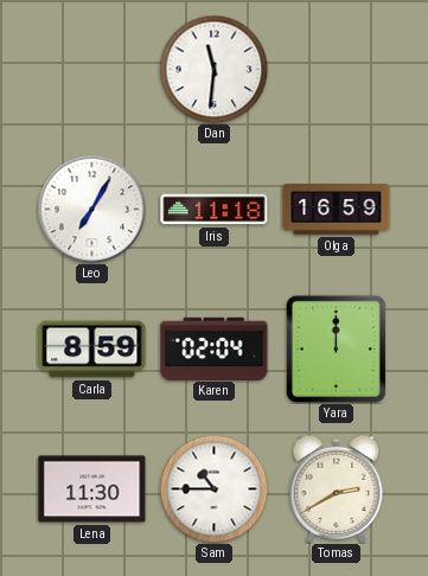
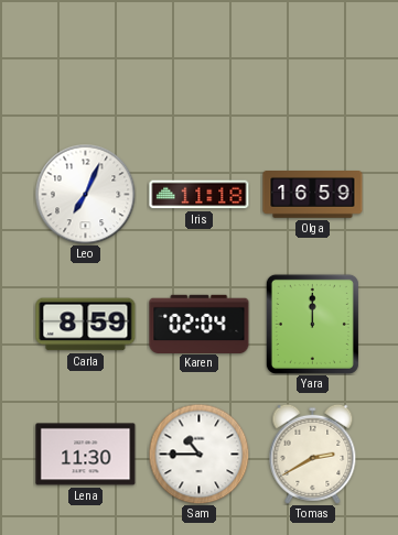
Dan: 11:31 -> none
Leo: 7:05 -> 7:04
